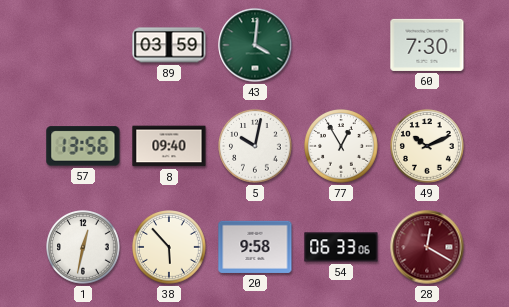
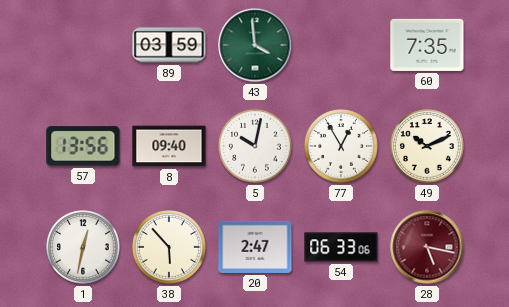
43: 4:01 -> 3:59
60: 7:30 -> 7:35
20: 9:58 -> 2:47
28: 12:20 -> 5:17
